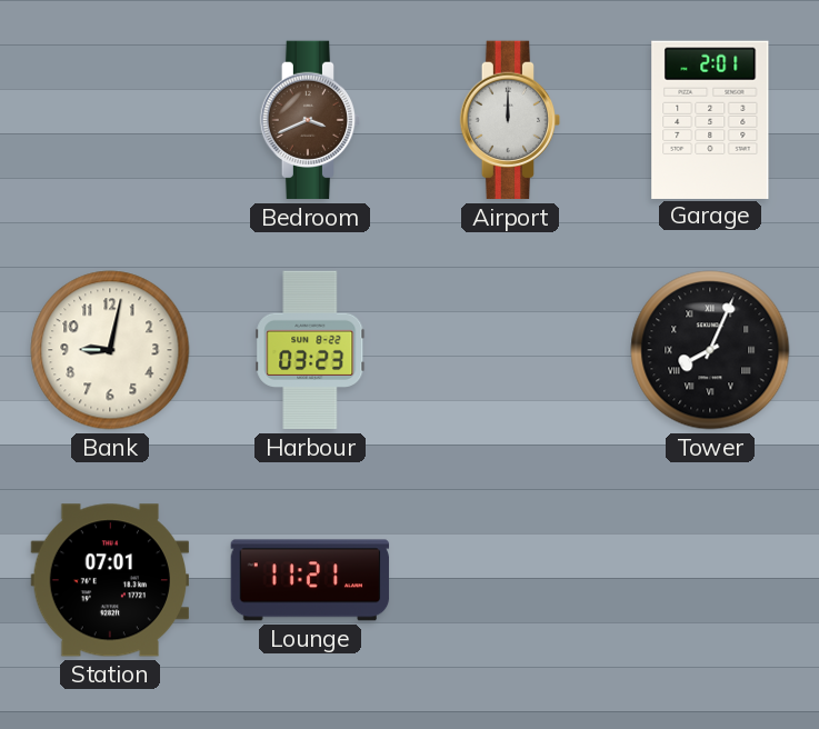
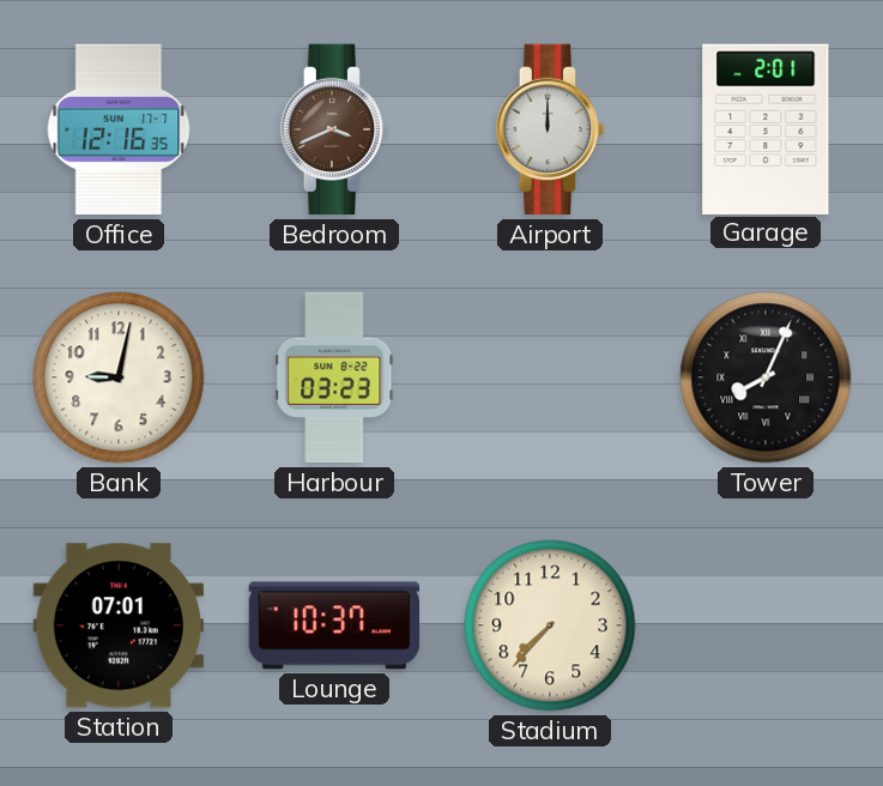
Office: none -> 12:16
Lounge: 11:21 -> 10:37
Stadium: none -> 7:37
